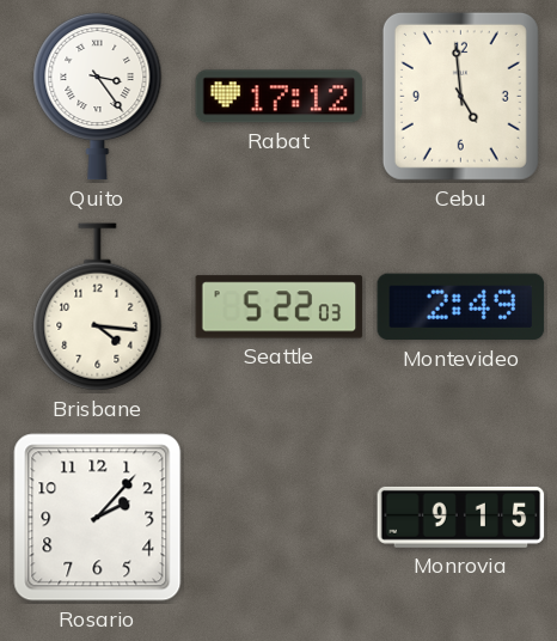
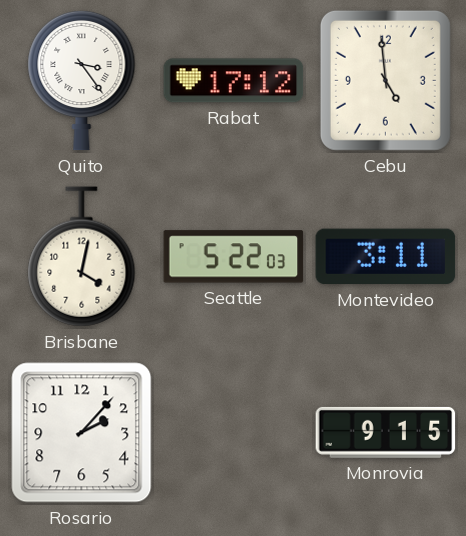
Brisbane: 4:16 -> 4:02
Montevideo: 2:49 -> 3:11
